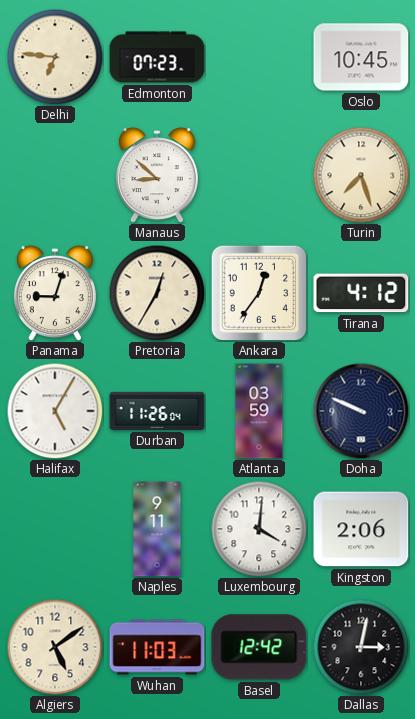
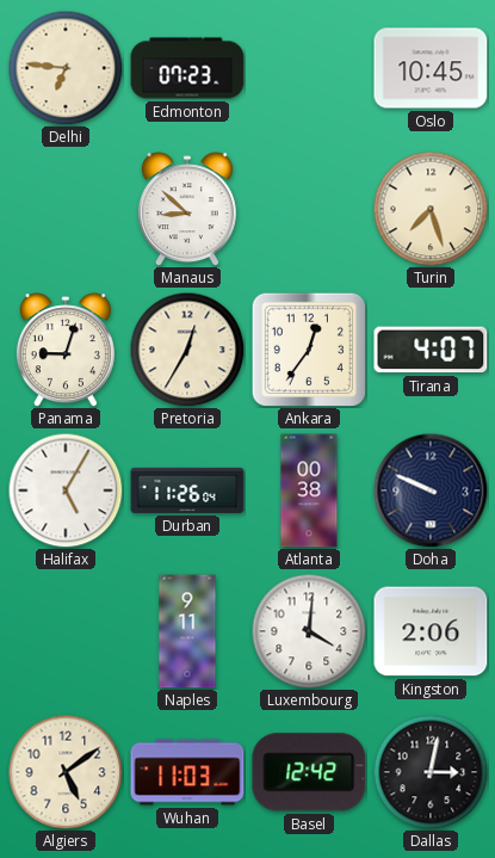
Tirana: 4:12 -> 4:07
Atlanta: 03:59 -> 00:38
